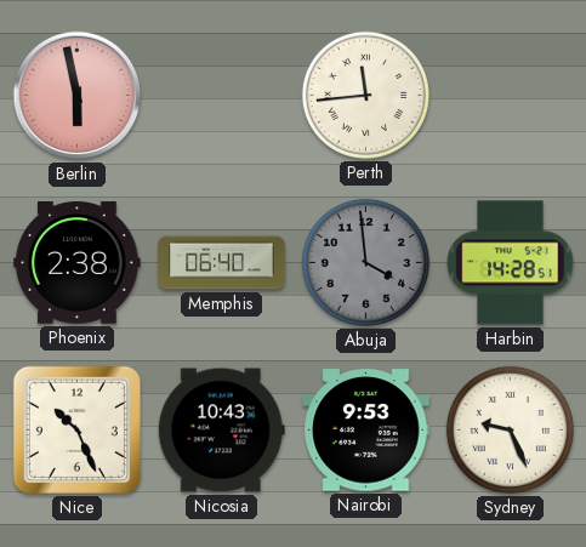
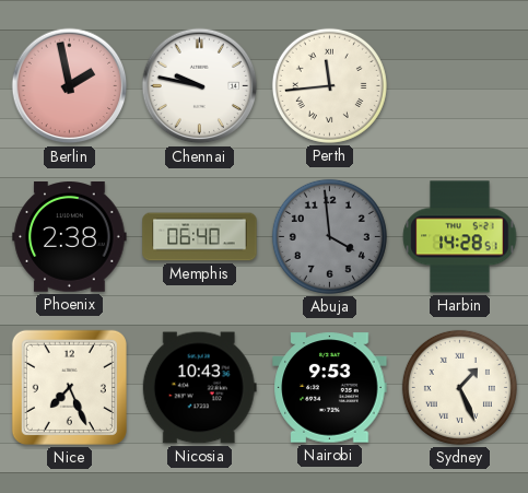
Berlin: 5:58 -> 1:58
Chennai: none -> 9:47
Nice: 10:26 -> 7:26
Sydney: 9:26 -> 1:26
